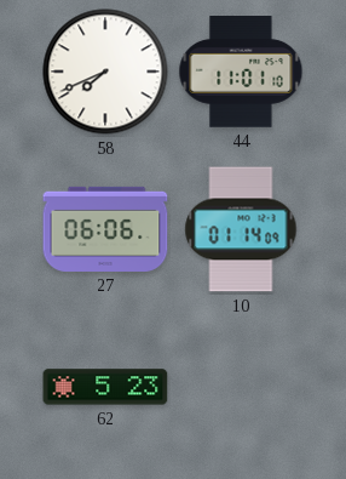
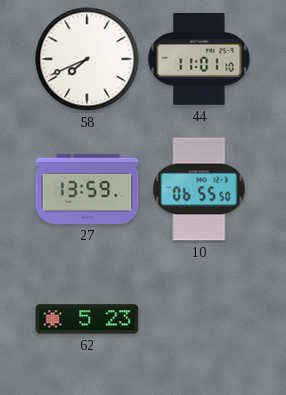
27: 06:06 -> 13:59
10: 01:14 -> 06:55
